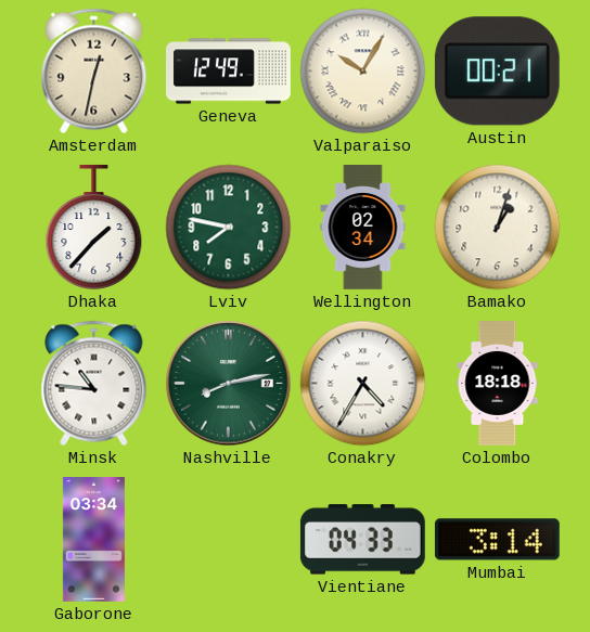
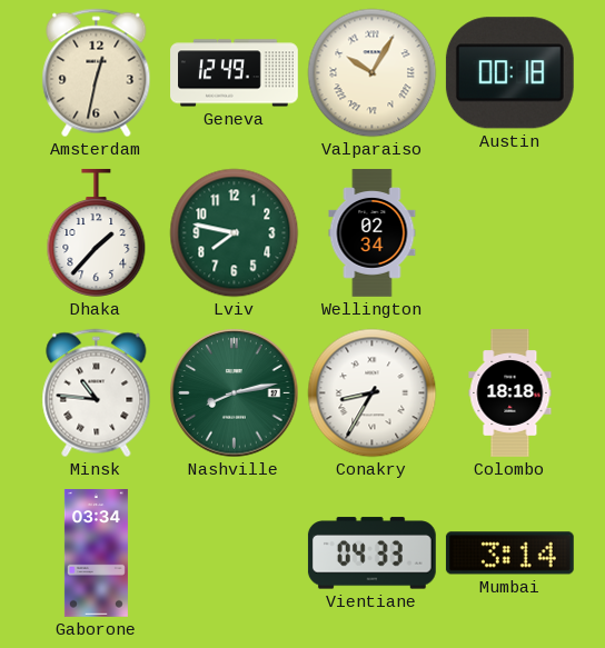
Austin: 00:21 -> 00:18
Bamako: 1:03 -> none
Conakry: 4:35 -> 8:35
